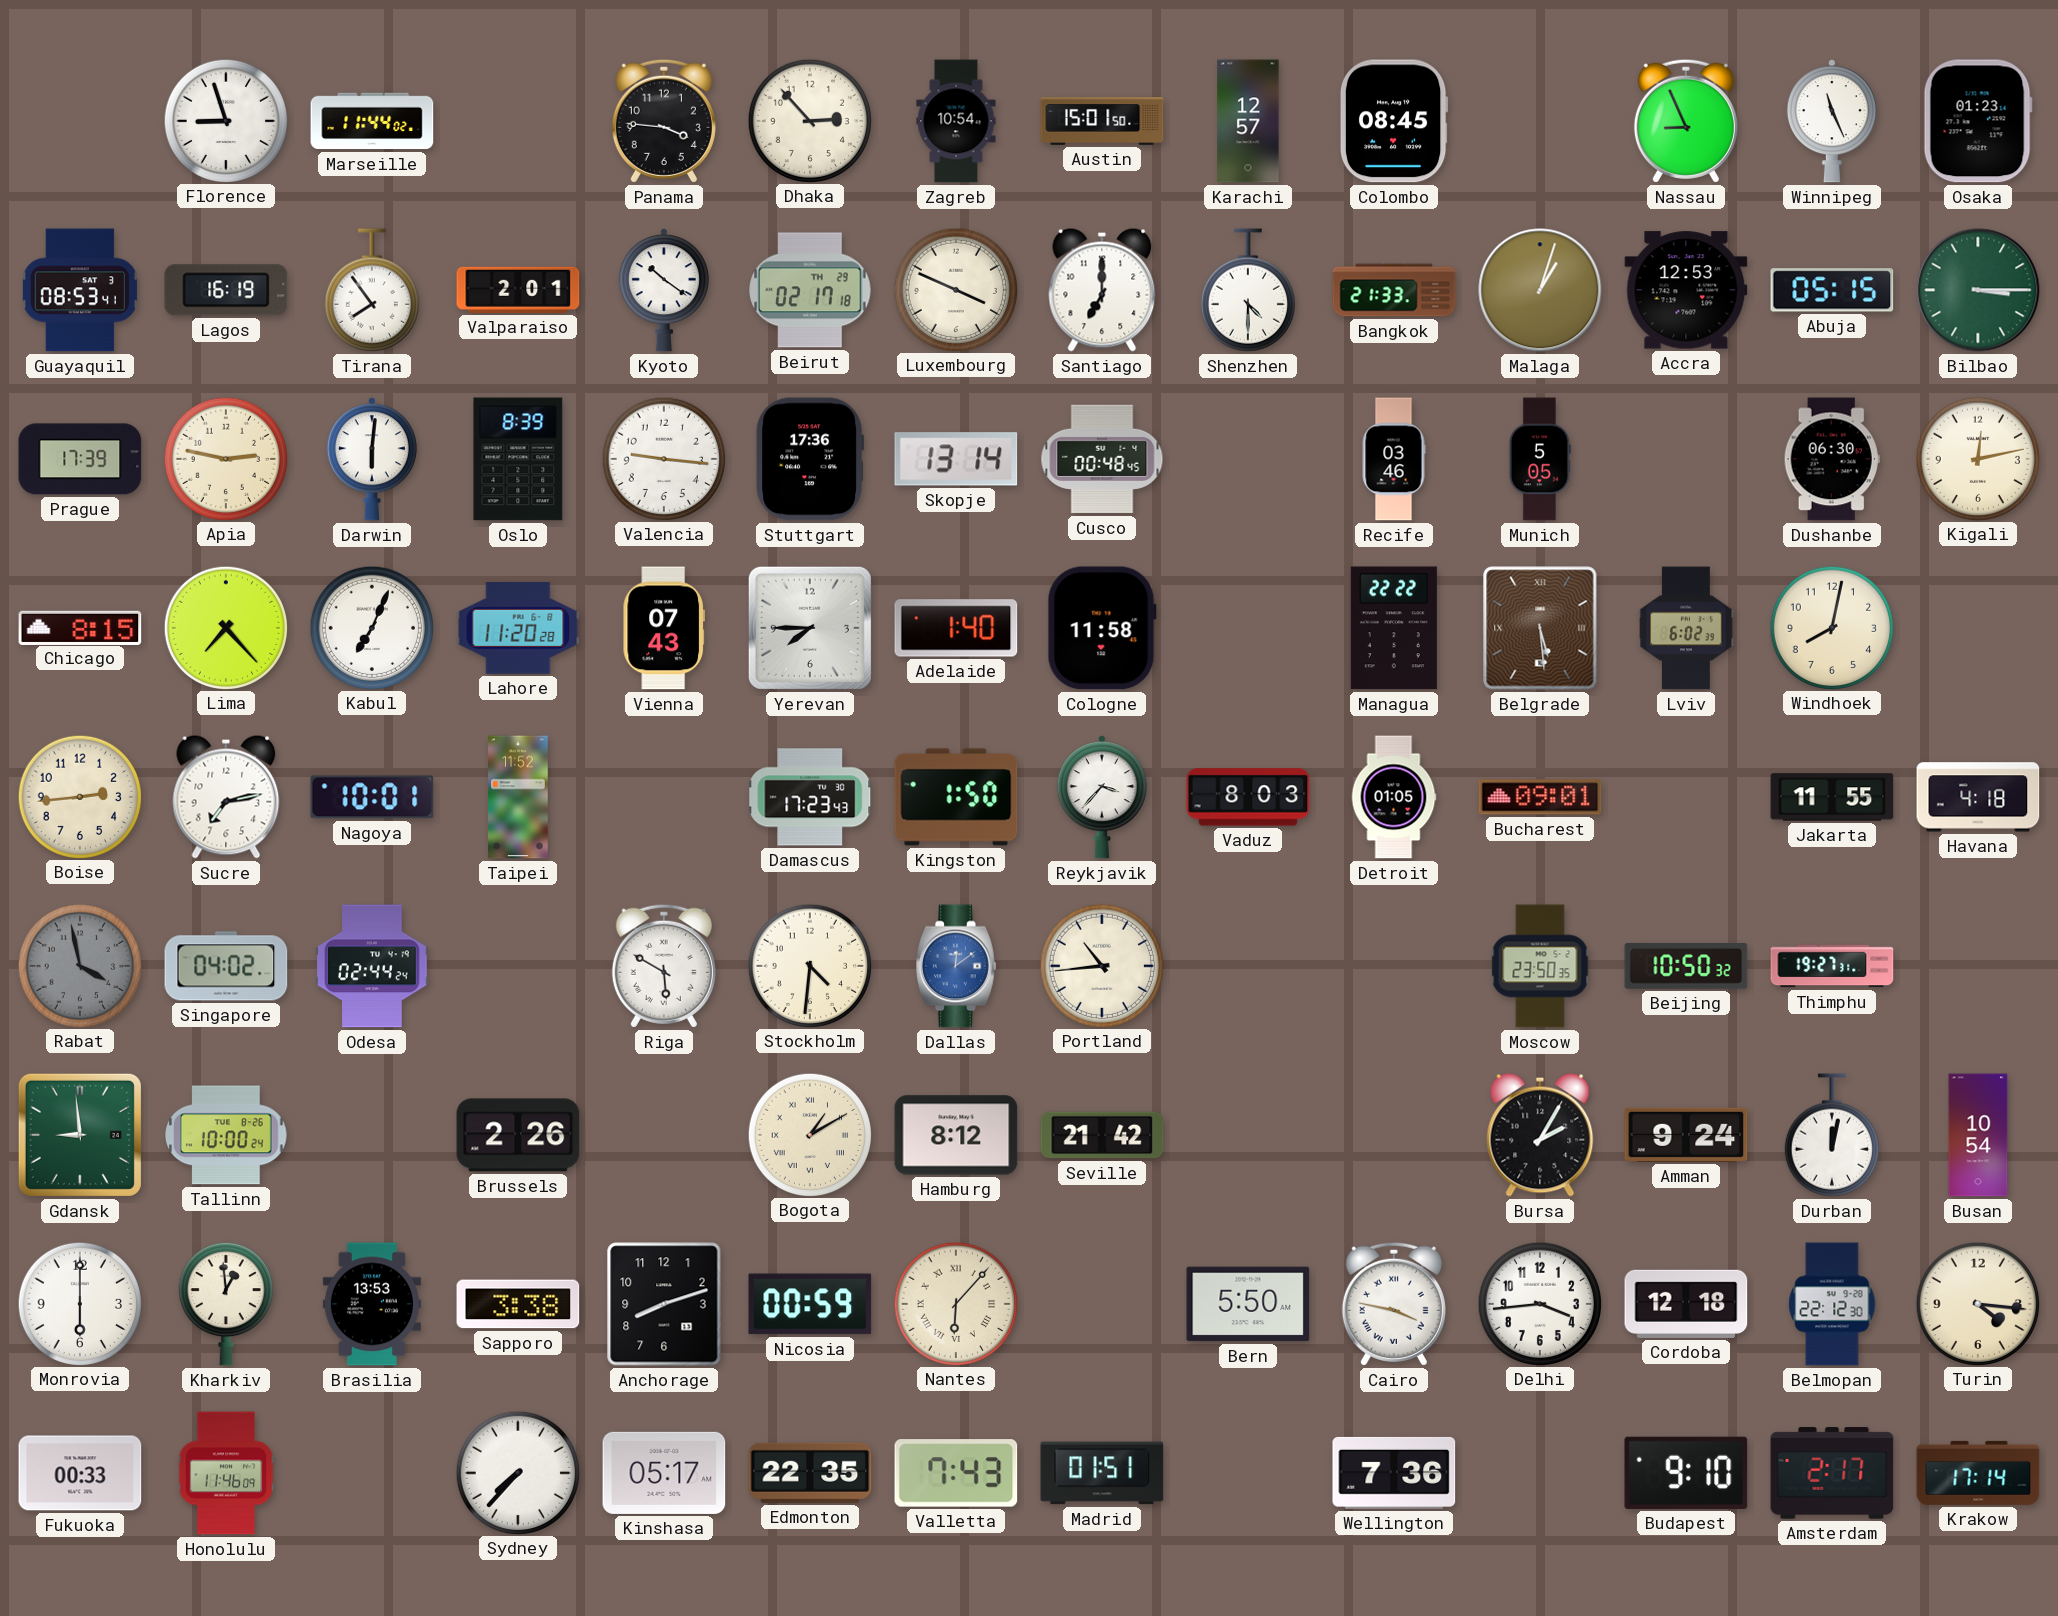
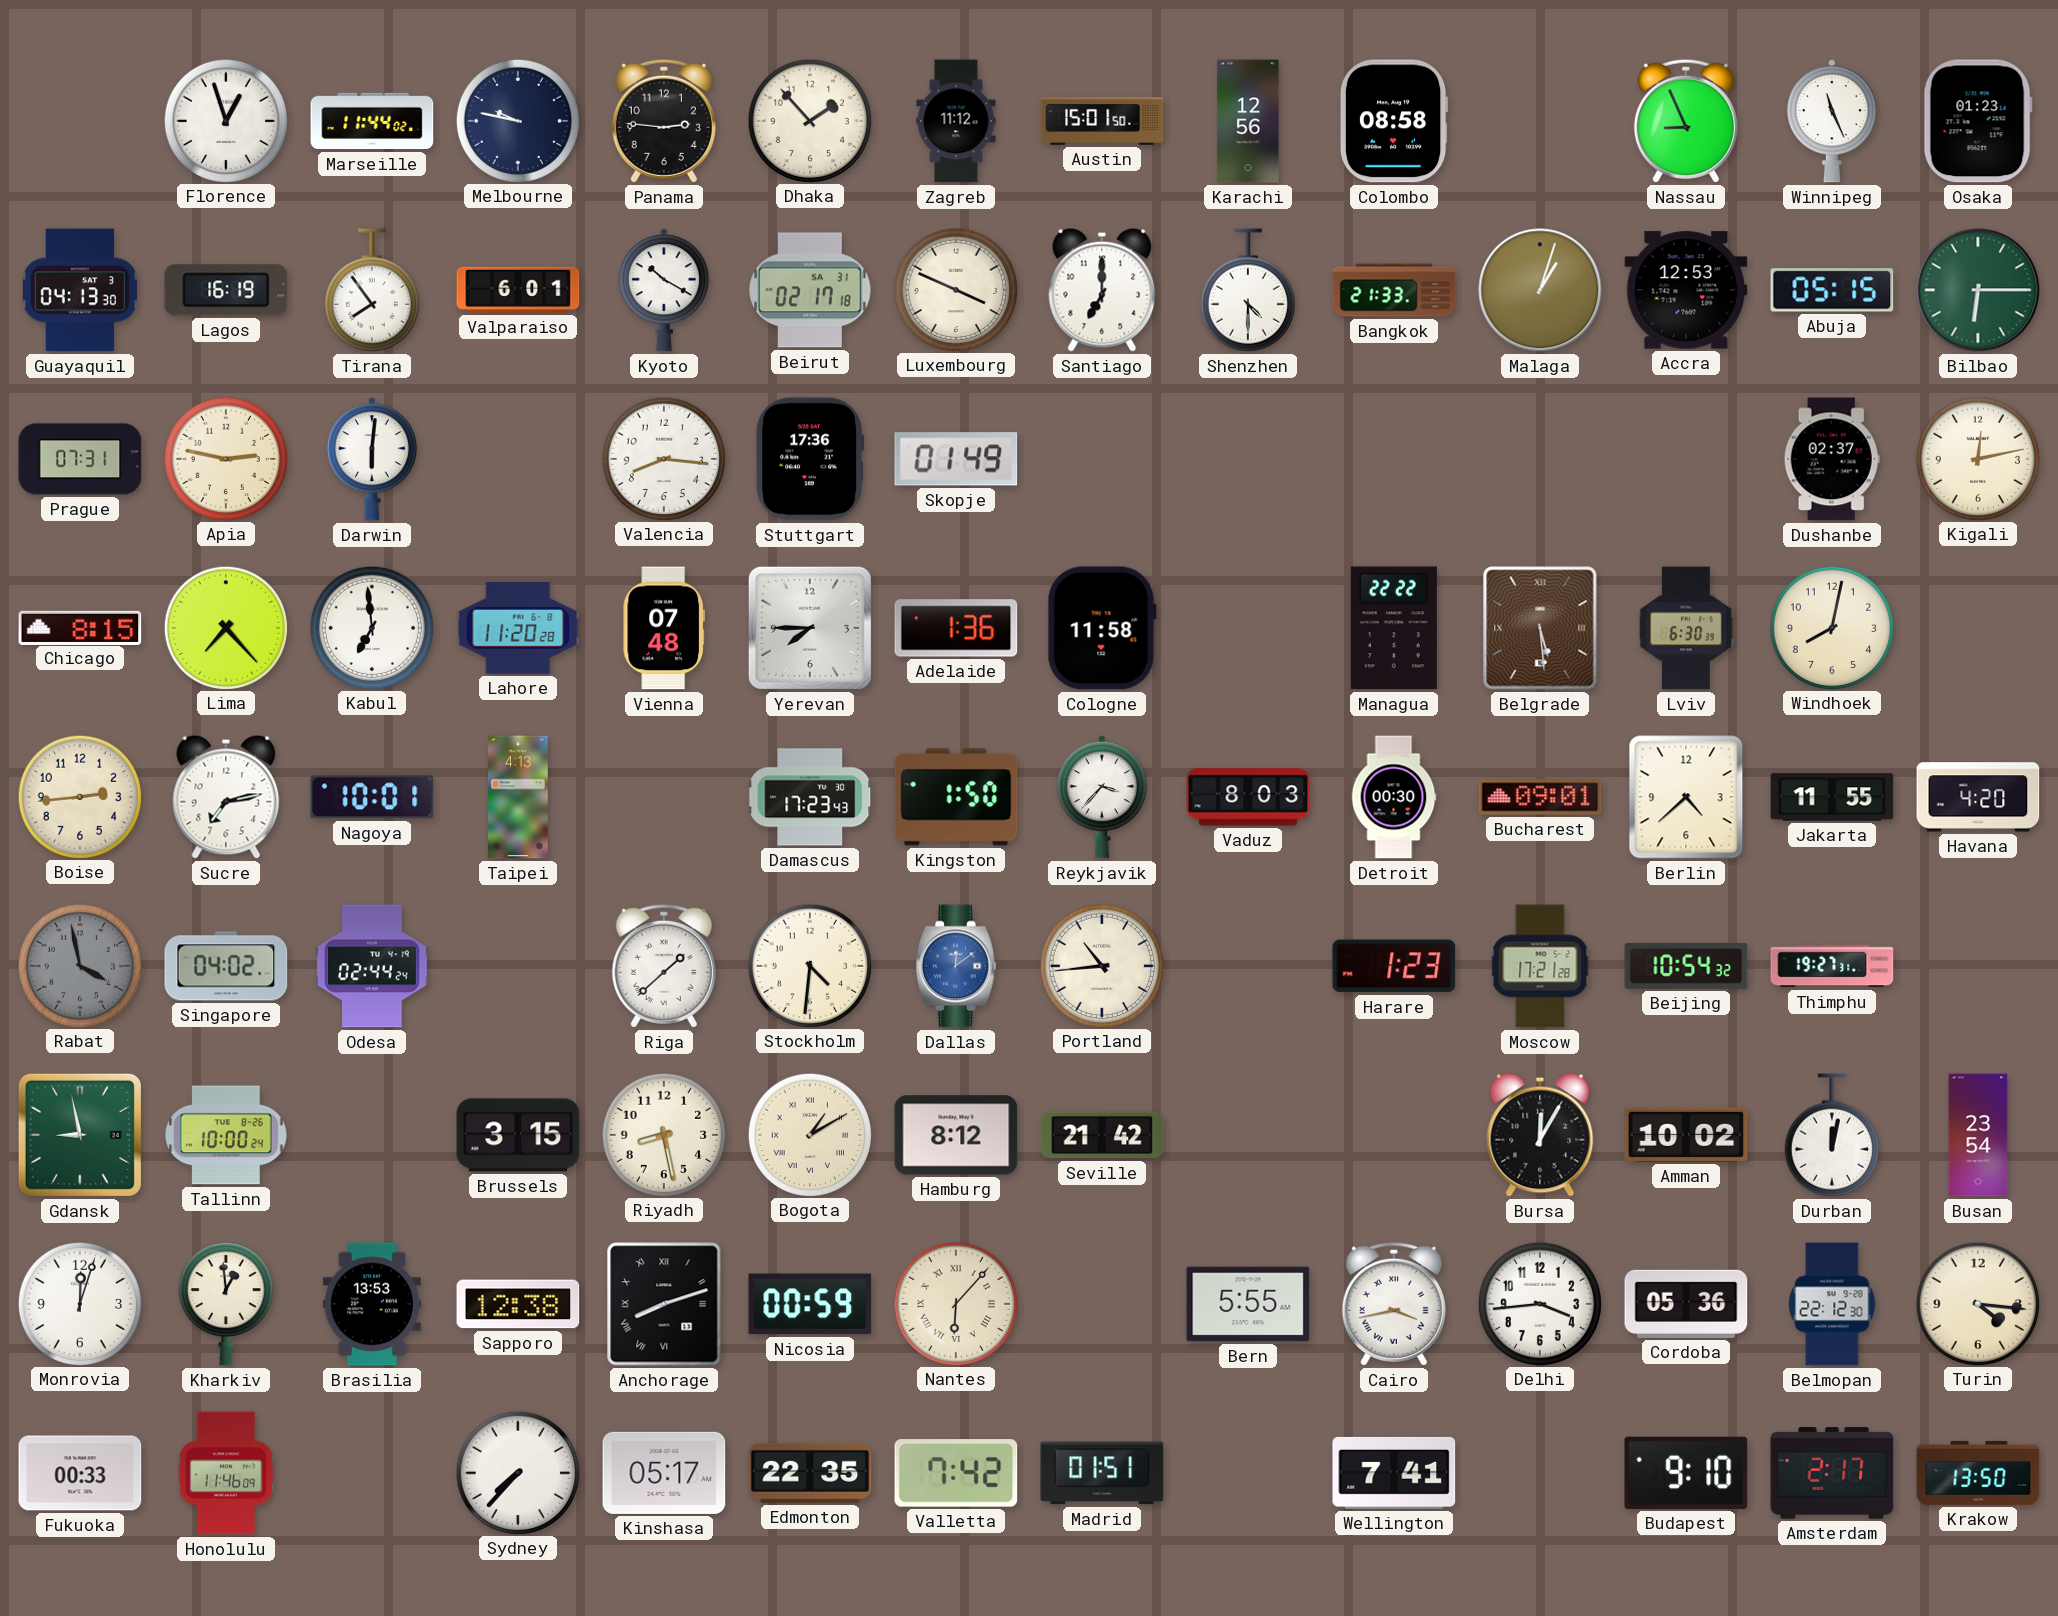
Florence: 8:57 -> 12:57
Melbourne: none -> 9:47
Panama: 3:46 -> 2:46
Dhaka: 2:53 -> 1:53
Zagreb: 10:54 -> 11:12
Karachi: 12:57 -> 12:56
Colombo: 08:45 -> 08:58
Guayaquil: 08:53 -> 04:13
Valparaiso: 2:01 -> 6:01
Kyoto: 10:21 -> 10:20
Beirut date: TH 29 -> SA 31
Bilbao: 3:15 -> 6:15
Prague: 17:39 -> 07:31
Oslo: 8:39 -> none
Valencia: 9:16 -> 8:16
Skopje: 13:14 -> 01:49
Cusco: 00:48 -> none
Recife: 03:46 -> none
Munich: 5:05 -> none
Dushanbe: 06:30 -> 02:37
Kabul: 7:04 -> 6:59
Vienna: 07:43 -> 07:48
Adelaide: 1:40 -> 1:36
Lviv: 6:02 -> 6:30
Taipei: 11:52 -> 4:13
Detroit: 01:05 -> 00:30
Berlin: none -> 4:38
Havana: 4:18 -> 4:20
Riga: 5:50 -> 1:38
Harare: none -> 1:23
Moscow: 23:50 -> 17:21
Beijing: 10:50 -> 10:54
Gdansk: 8:59 -> 8:58
Brussels: 2:26 -> 3:15
Riyadh: none -> 8:28
Bursa: 2:05 -> 12:05
Amman: 9:24 -> 10:02
Busan: 10:54 -> 23:54
Monrovia: 6:00 -> 12:03
Sapporo: 3:38 -> 12:38
Anchorage numerals: Arabic -> Roman
Bern: 5:50 -> 5:55
Cairo: 3:47 -> 3:43
Cordoba: 12:18 -> 05:36
Valletta: 7:43 -> 7:42
Wellington: 7:36 -> 7:41
Krakow: 17:14 -> 13:50
